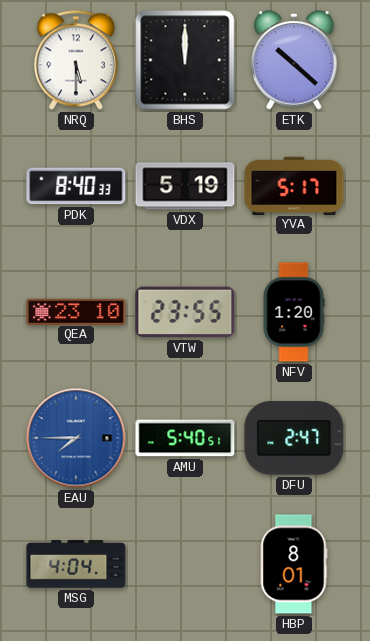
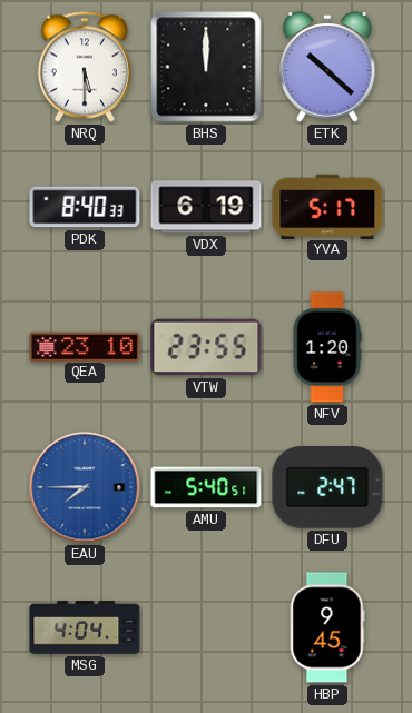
VDX: 5:19 -> 6:19
HBP: 8:01 -> 9:45
